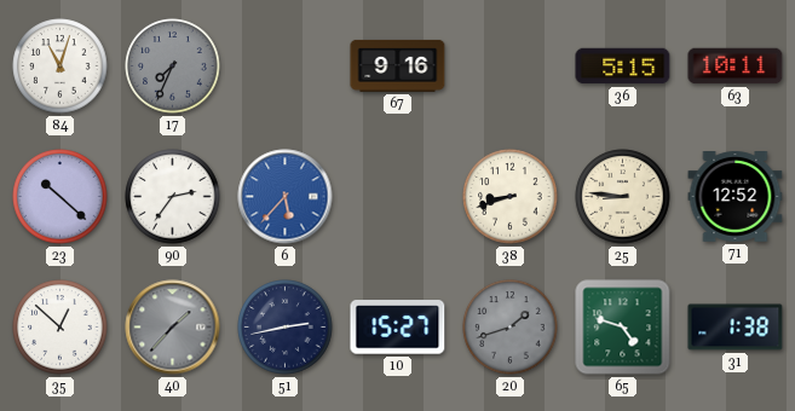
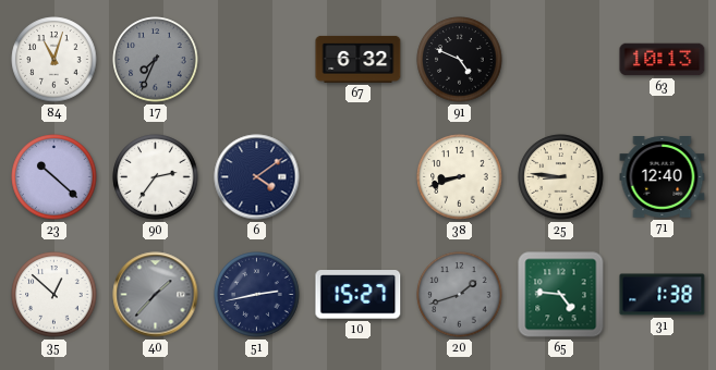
67: 9:16 -> 6:32
91: none -> 4:49
36: 5:15 -> none
63: 10:11 -> 10:13
6: 5:37 -> 4:09
6 dial: blue -> navy
71: 12:52 -> 12:40
65: 4:48 -> 4:46
